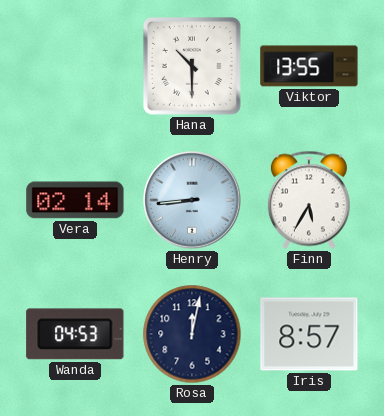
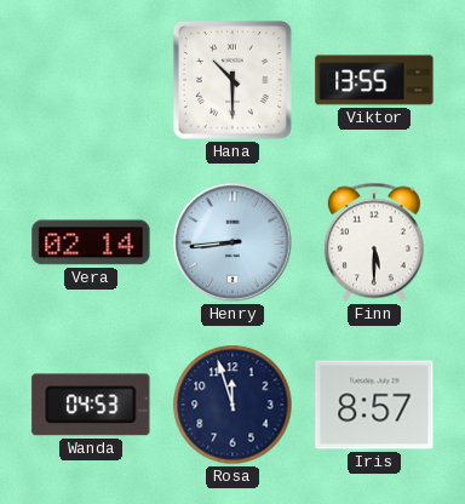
Finn: 5:35 -> 5:30
Rosa: 12:02 -> 11:57
